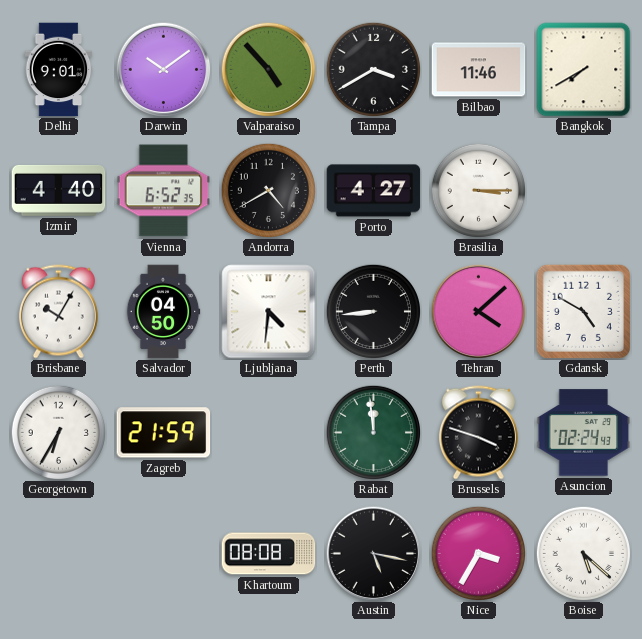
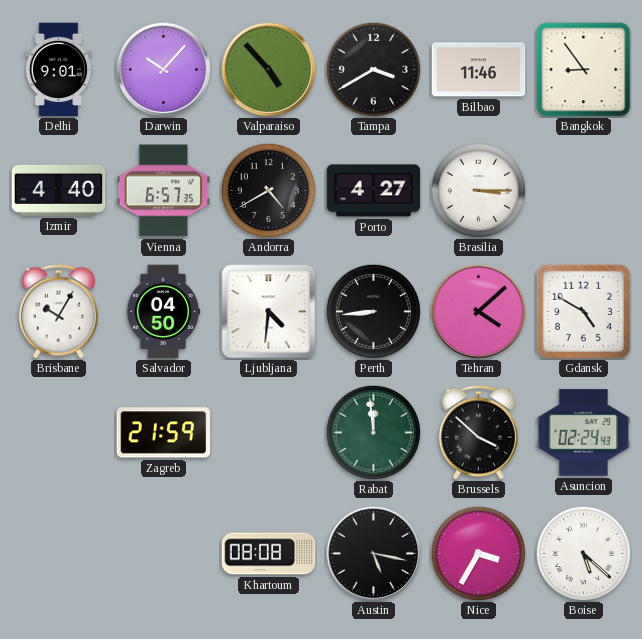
Darwin: 10:09 -> 10:07
Bangkok: 7:40 -> 8:54
Vienna: 6:52 -> 6:57
Georgetown: 6:35 -> none
Brussels: 3:48 -> 3:52
